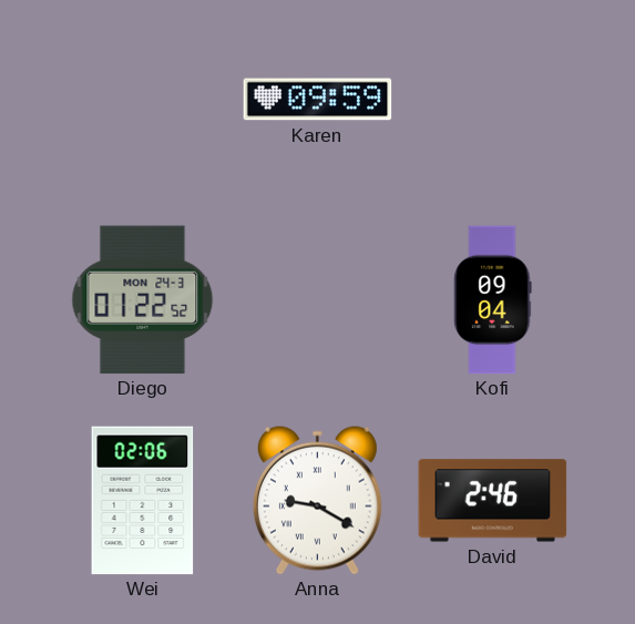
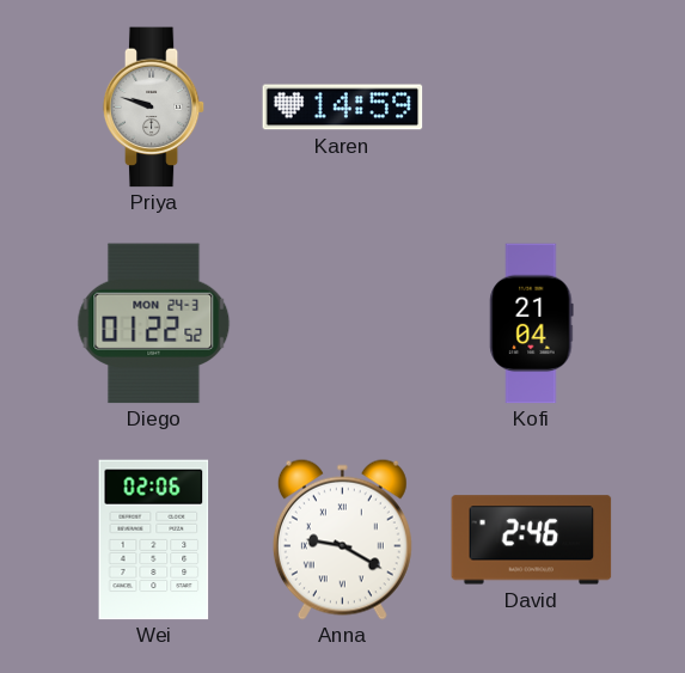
Priya: none -> 9:48
Karen: 09:59 -> 14:59
Kofi: 09:04 -> 21:04
